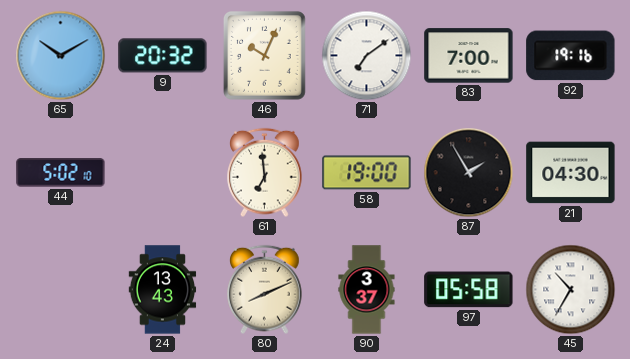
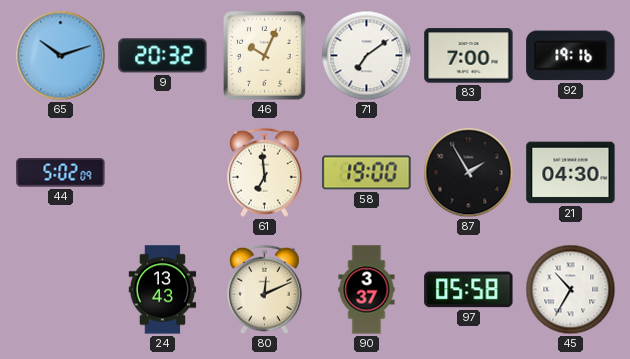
65: 10:10 -> 10:12
44: 5:02:10 -> 5:02:09
80: 8:11 -> 12:11
